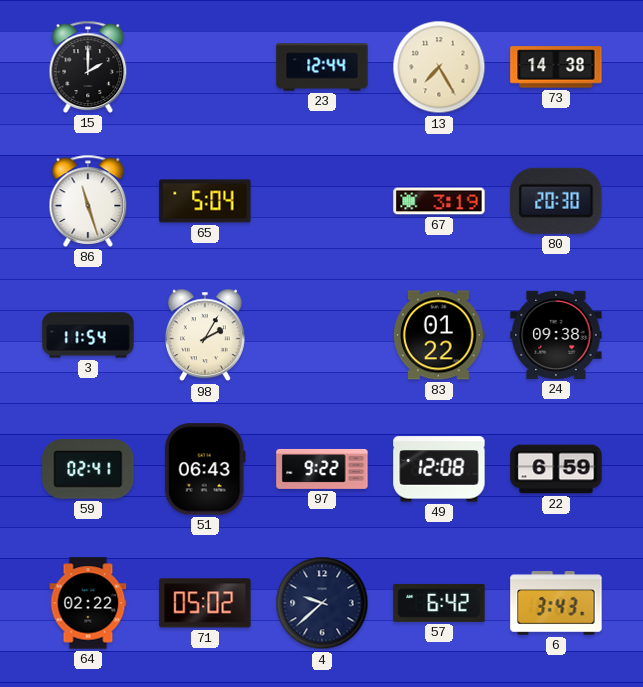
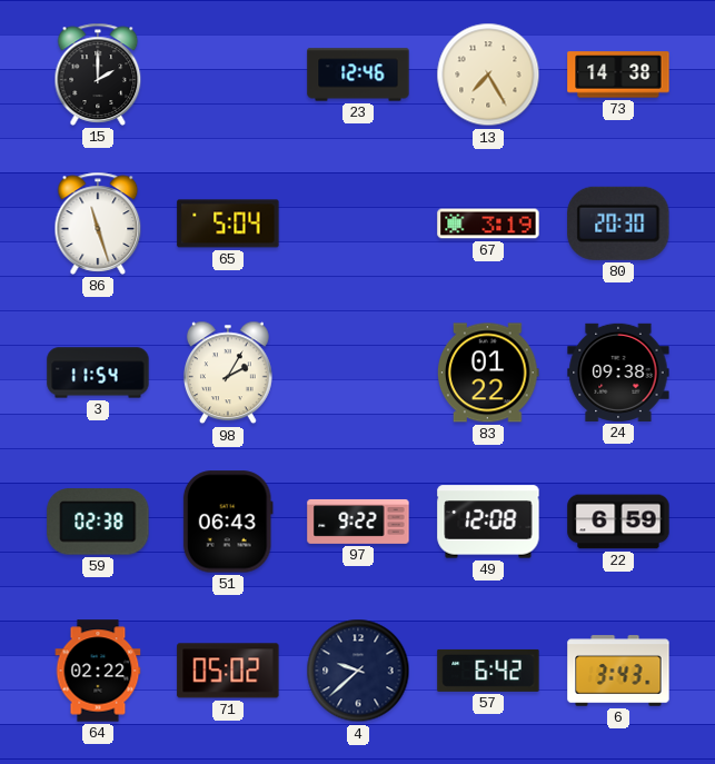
23: 12:44 -> 12:46
59: 02:41 -> 02:38
